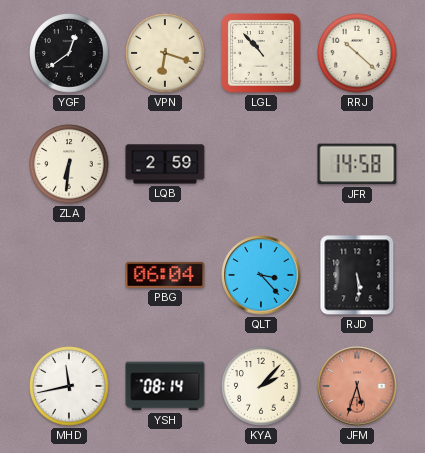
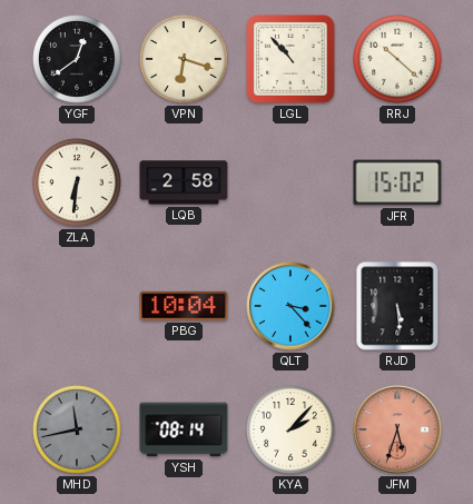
LQB: 2:59 -> 2:58
JFR: 14:58 -> 15:02
PBG: 06:04 -> 10:04
MHD dial: white -> grey
